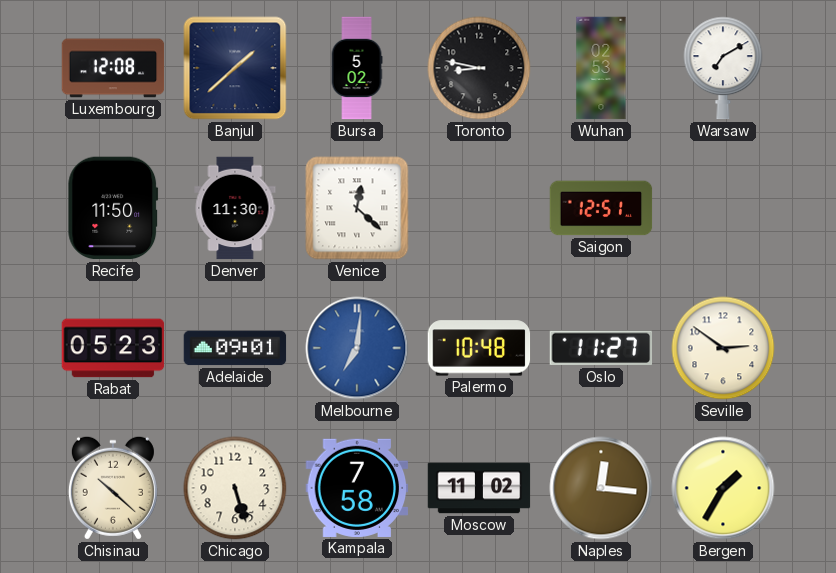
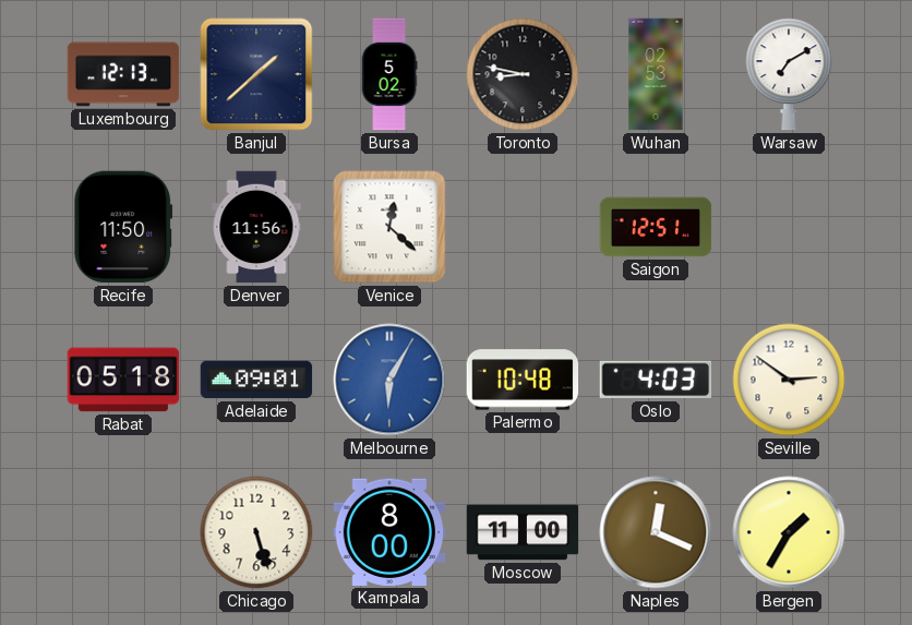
Luxembourg: 12:08 -> 12:13
Denver: 11:30 -> 11:56
Rabat: 05:23 -> 05:18
Melbourne: 7:01 -> 6:05
Oslo: 11:27 -> 4:03
Chisinau: 10:22 -> none
Kampala: 7:58 -> 8:00
Moscow: 11:02 -> 11:00
Naples: 12:16 -> 12:19
